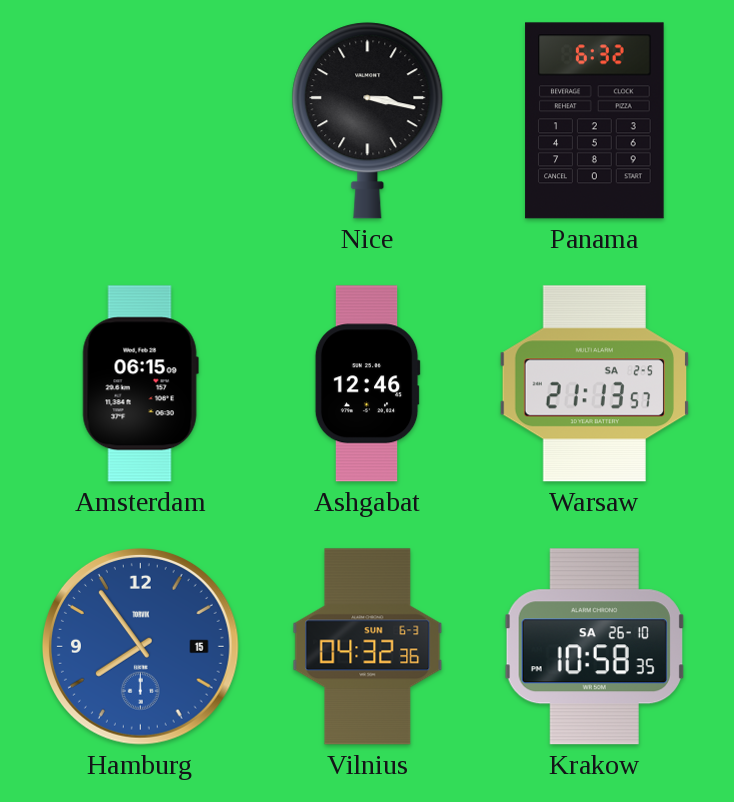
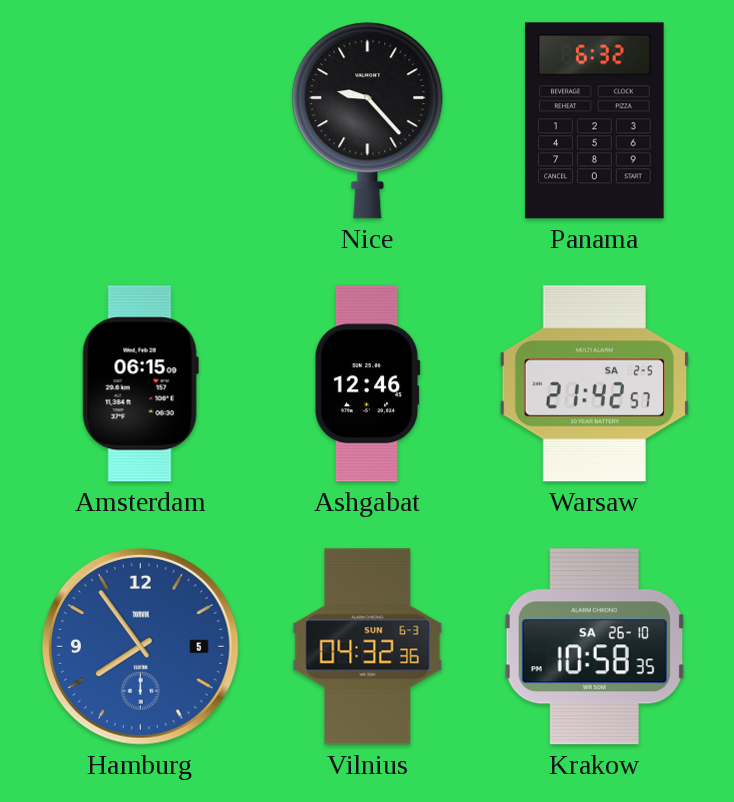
Nice: 3:17 -> 9:23
Warsaw: 21:13 -> 21:42
Hamburg date: 15 -> 5
